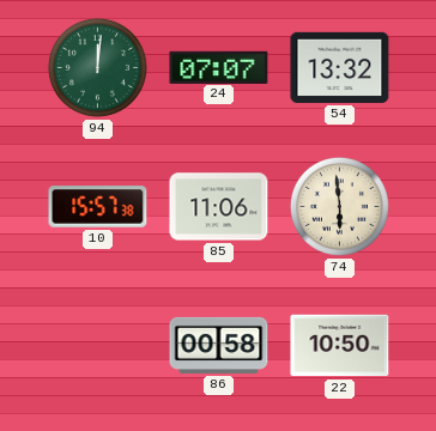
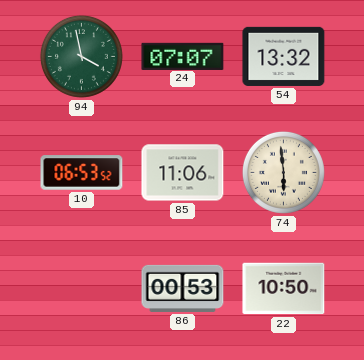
94: 12:01 -> 3:58
10: 15:57 -> 06:53
86: 00:58 -> 00:53
